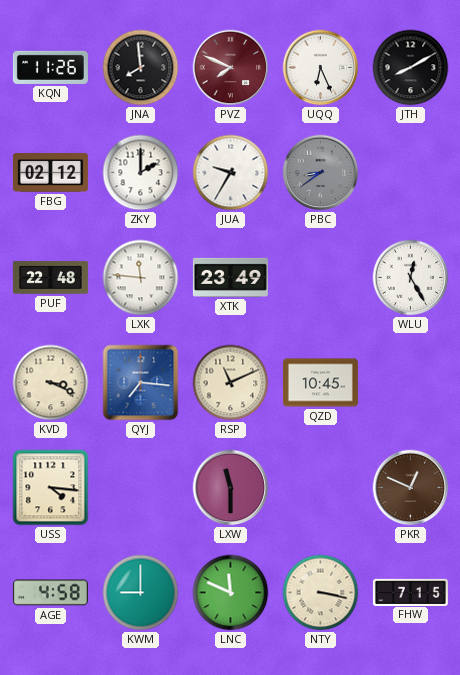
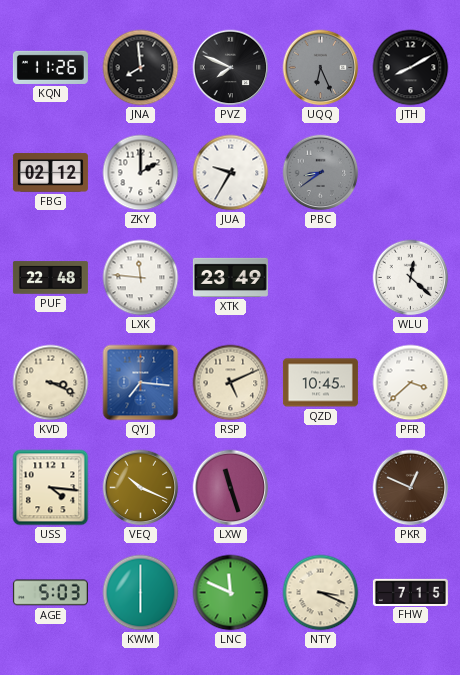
PVZ dial: burgundy -> black
UQQ dial: white -> grey
WLU: 12:25 -> 12:22
RSP: 11:11 -> 5:11
PFR: none -> 3:38
VEQ: none -> 10:19
LXW: 11:30 -> 11:27
AGE: 4:58 -> 5:03
KWM: 9:00 -> 6:00
NTY: 3:17 -> 3:19
